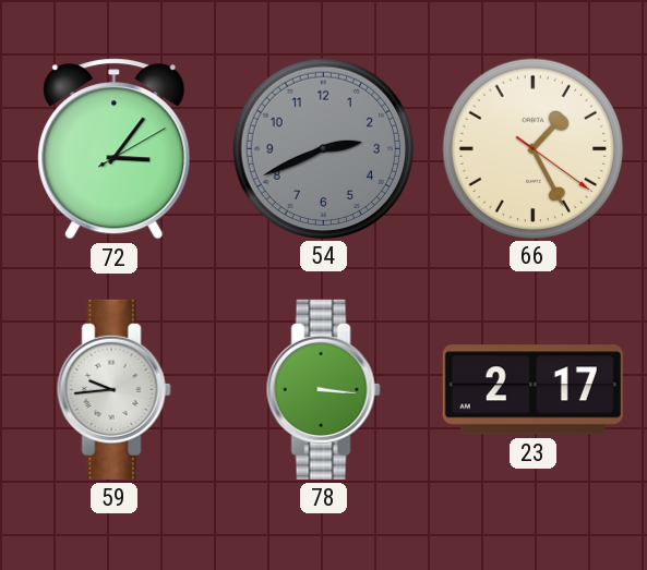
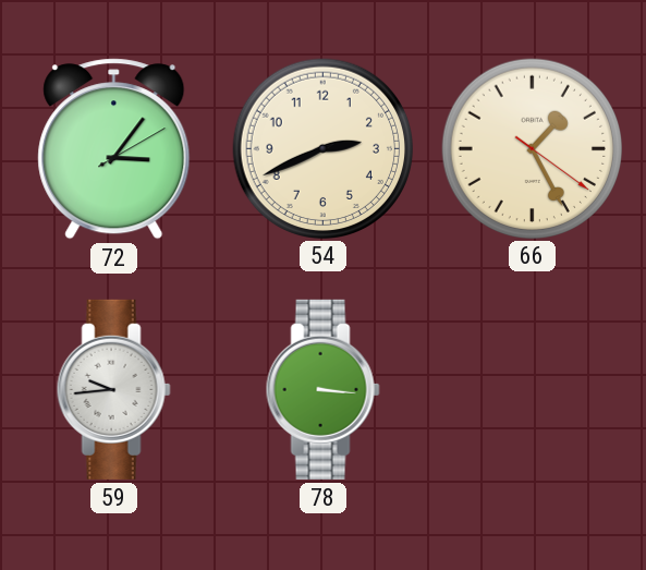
54 dial: grey -> cream
23: 2:17 -> none
